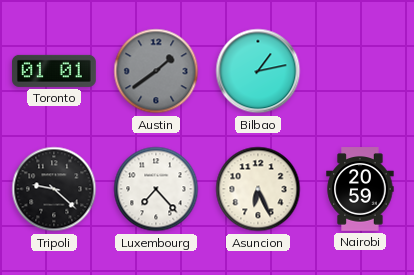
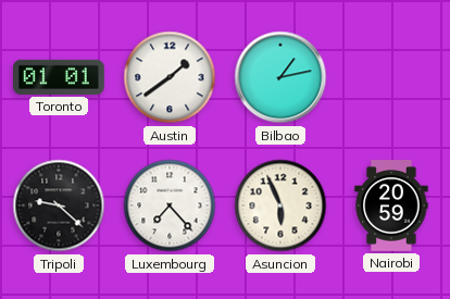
Austin dial: grey -> white
Asuncion: 6:26 -> 5:56
